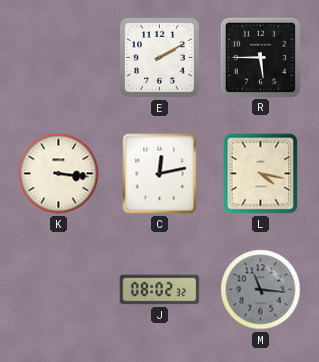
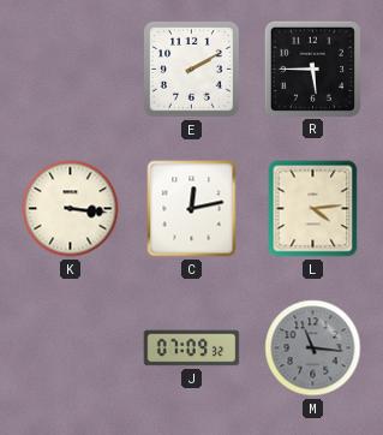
L: 4:17 -> 4:14
J: 08:02 -> 07:09
